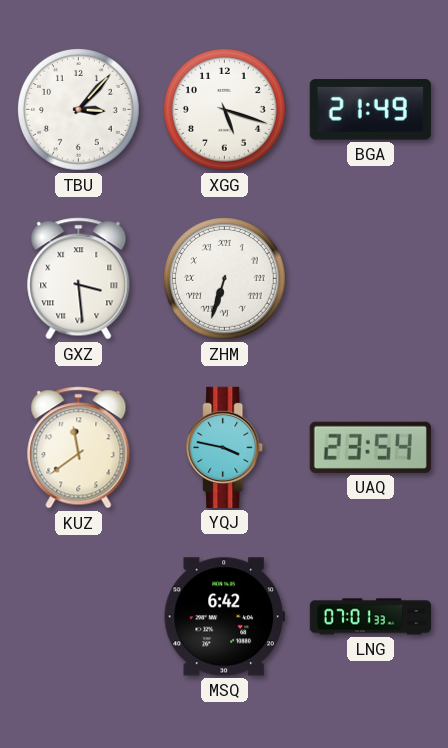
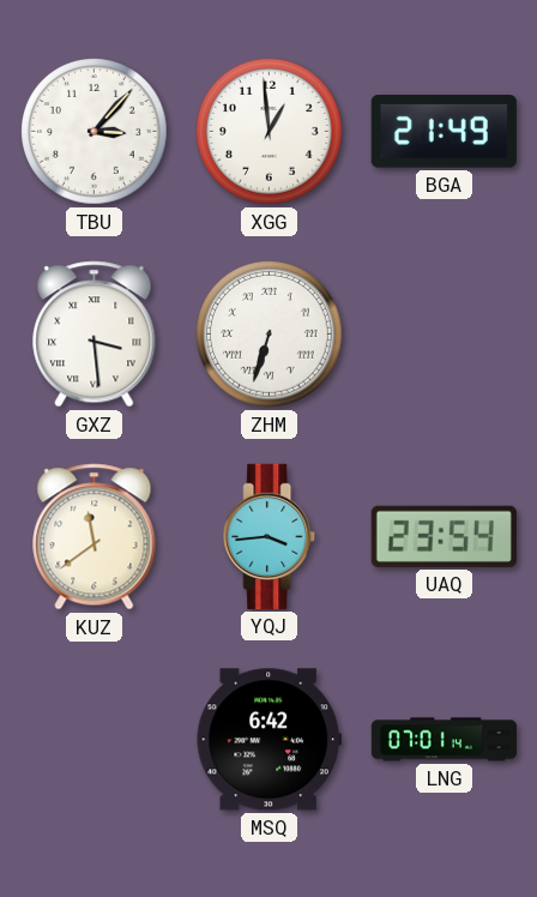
XGG: 5:18 -> 12:59
YQJ: 3:47 -> 3:44
LNG: 07:01:33 -> 07:01:14
